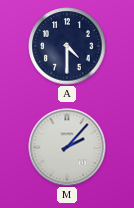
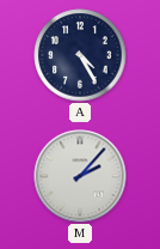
A: 4:30 -> 4:25
